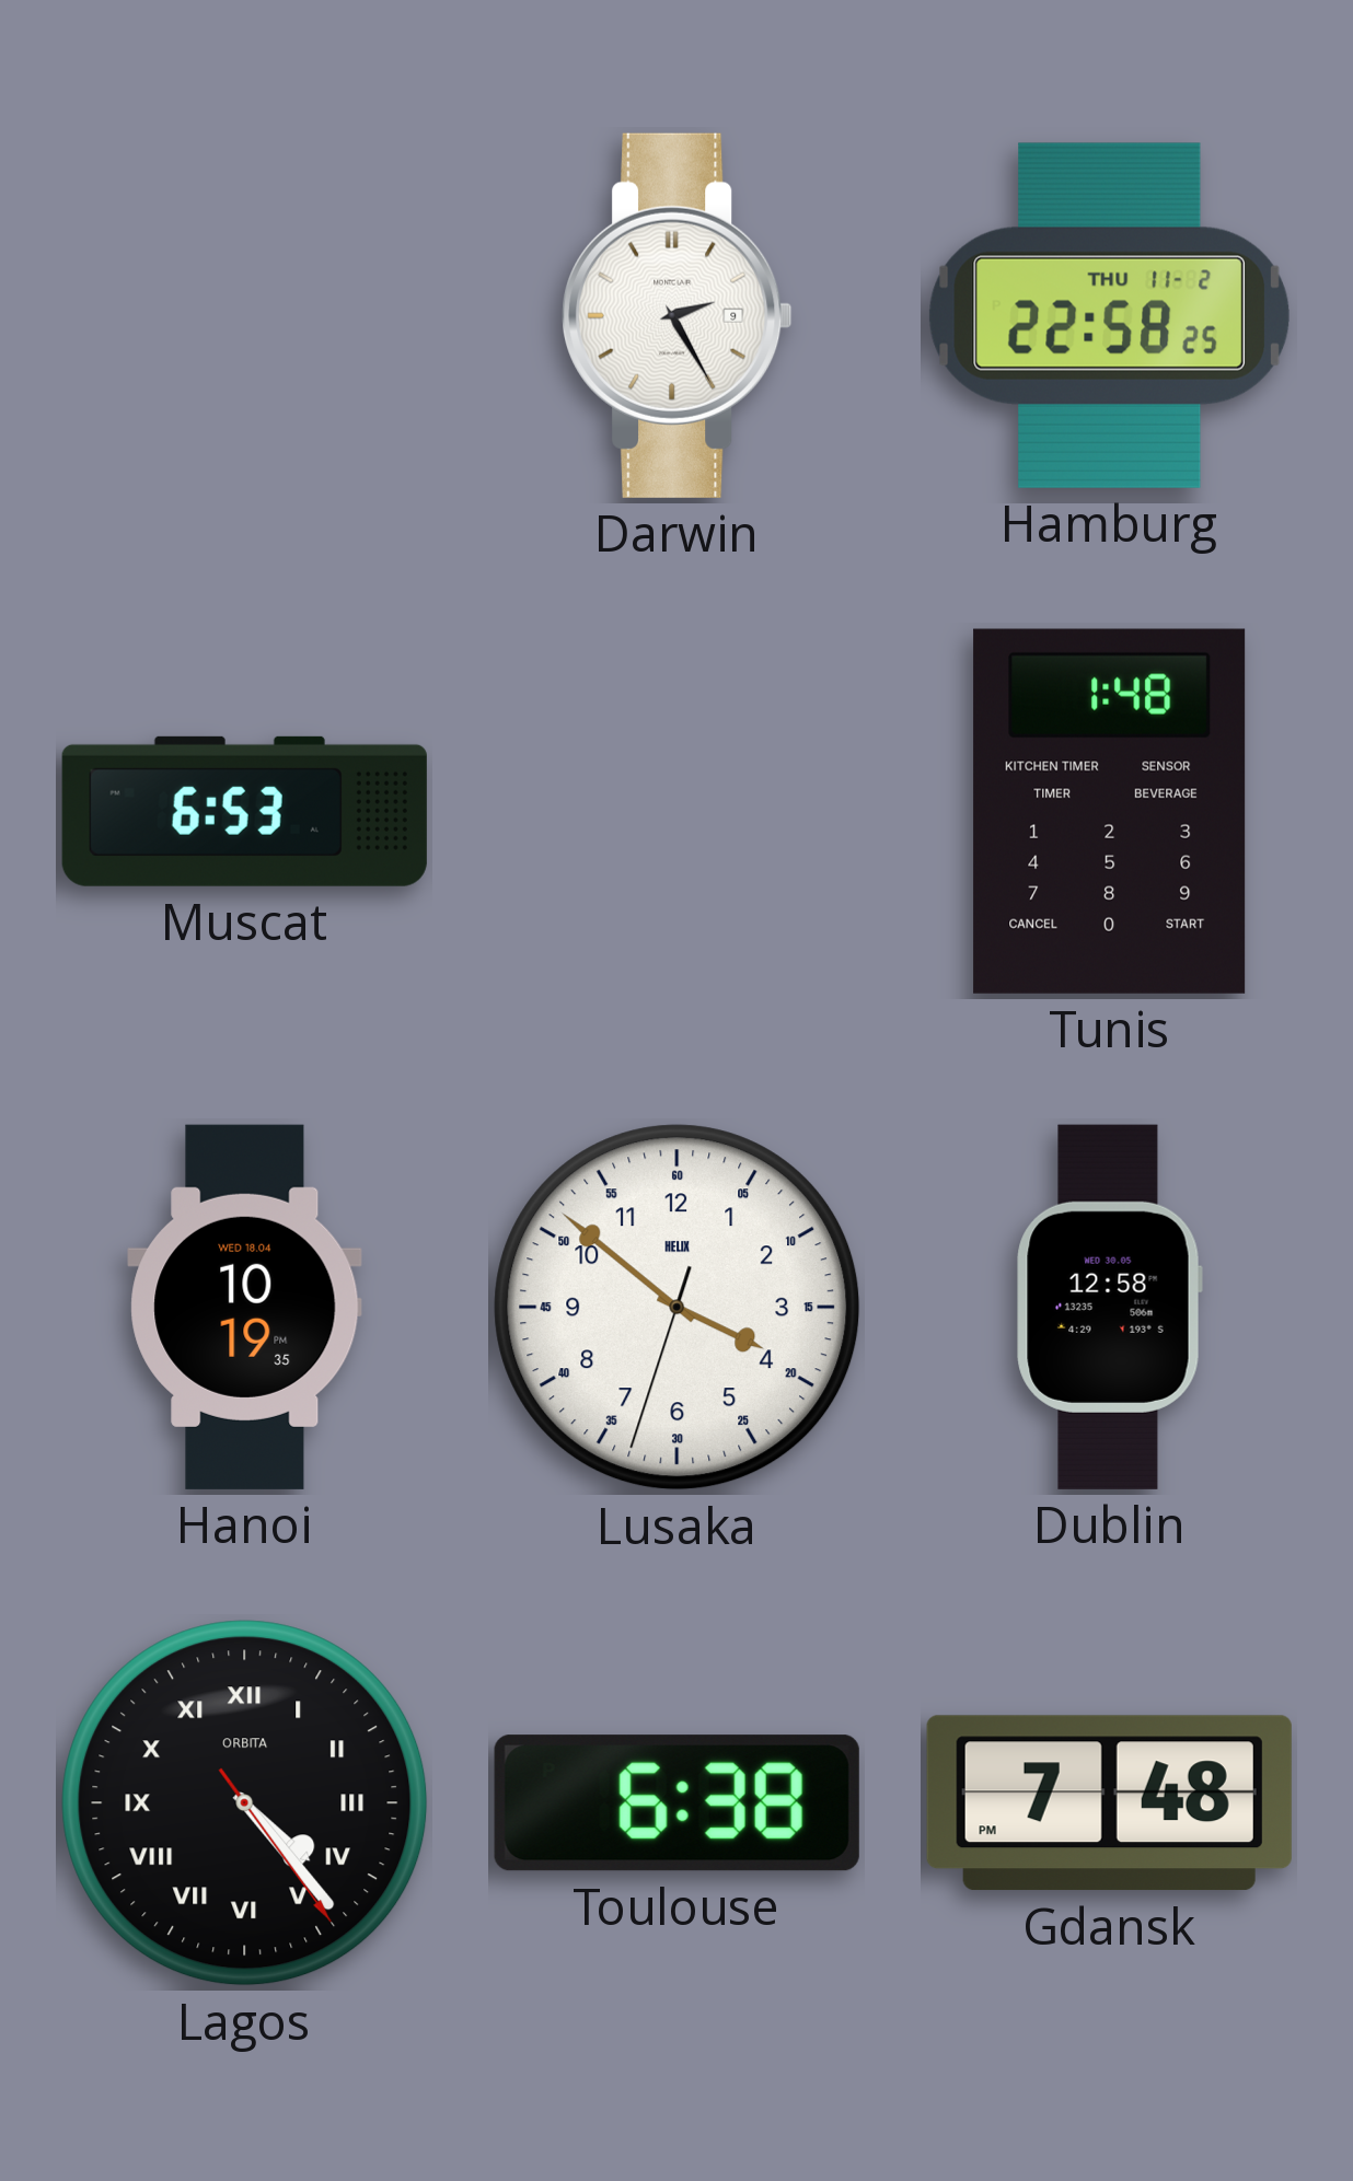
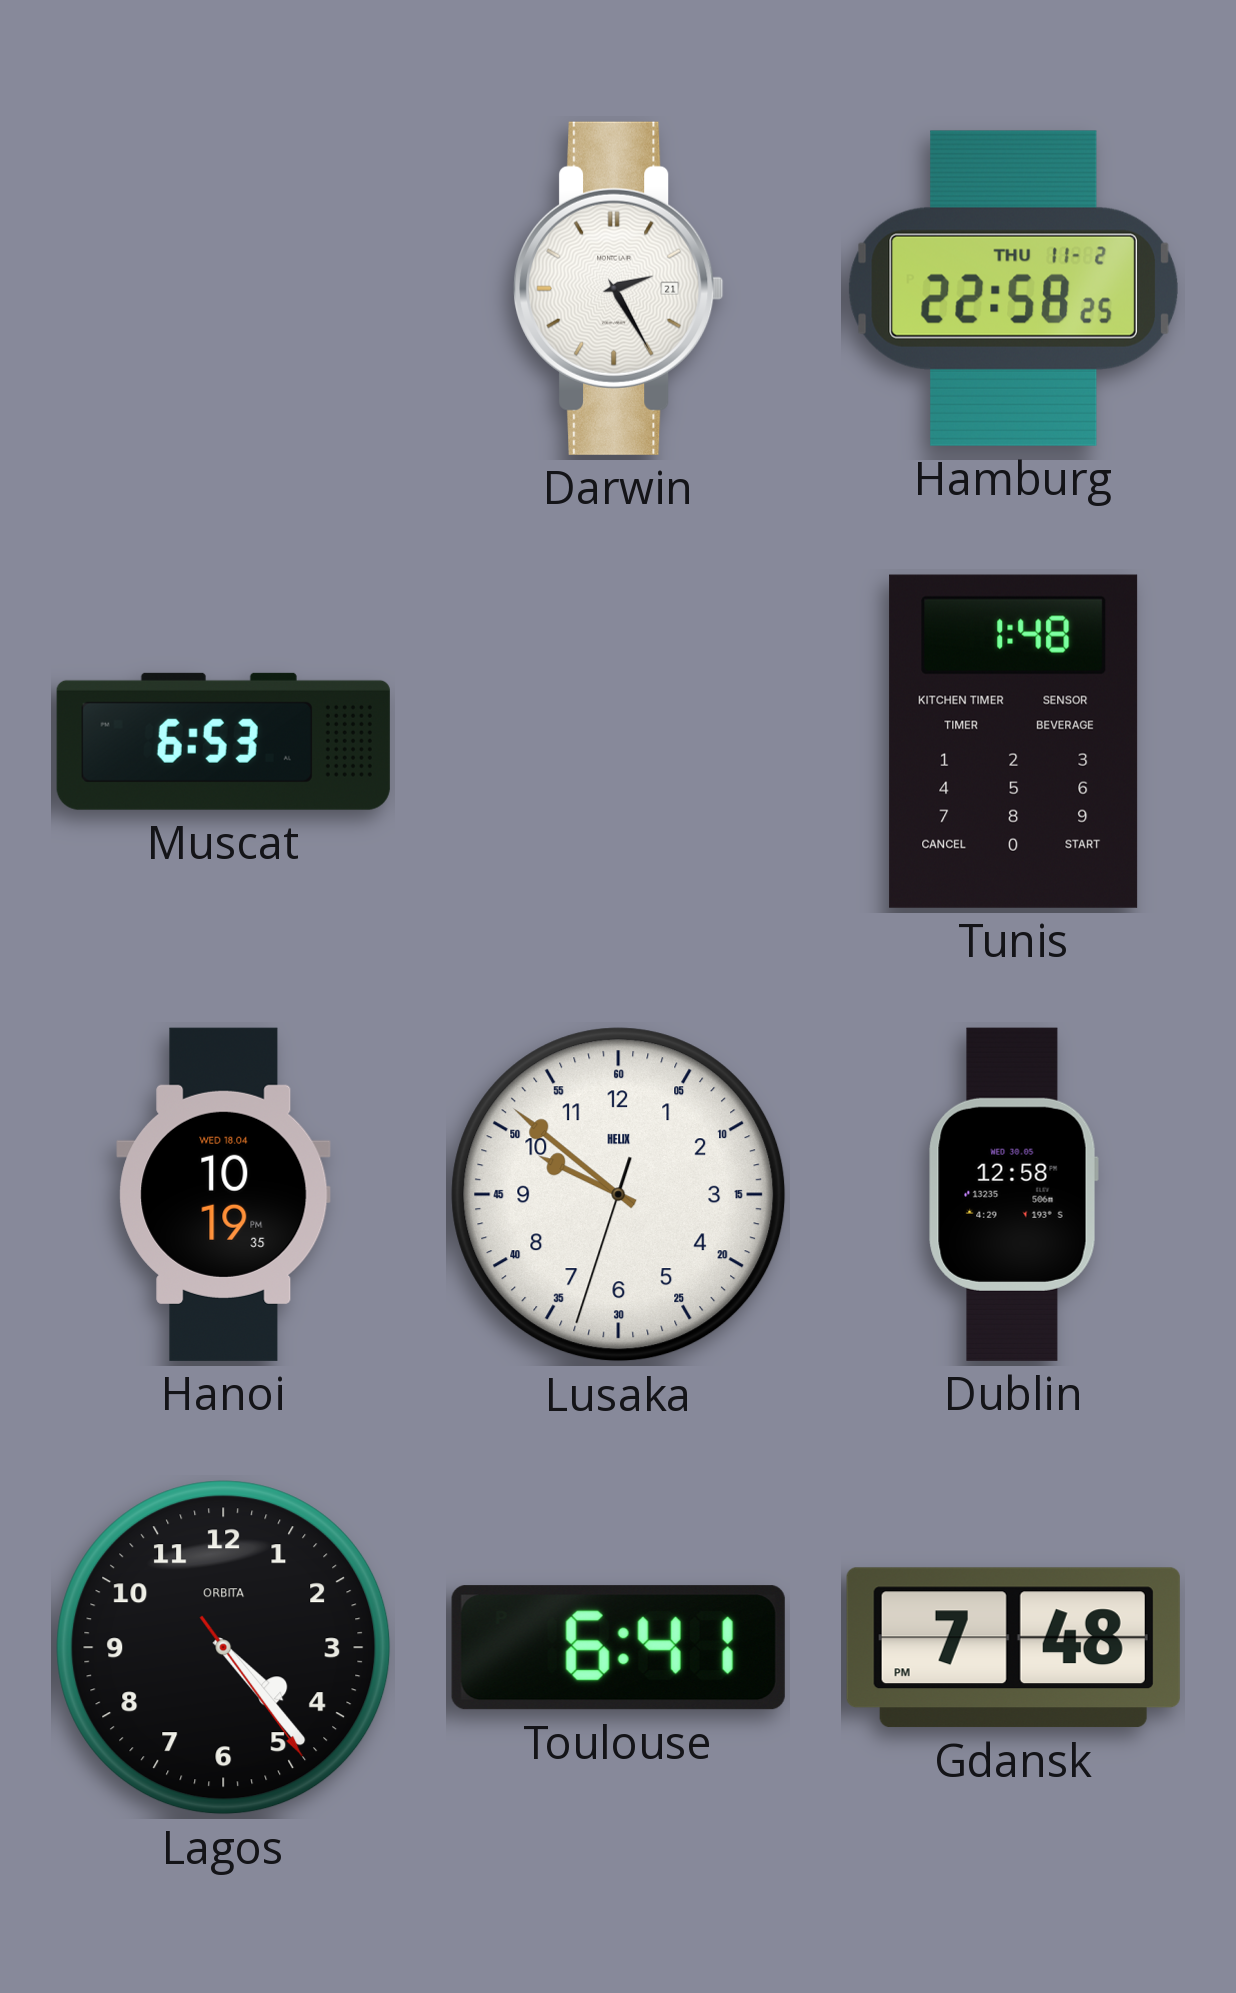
Darwin date: 9 -> 21
Lusaka: 3:51 -> 9:51
Lagos numerals: Roman -> Arabic
Toulouse: 6:38 -> 6:41
